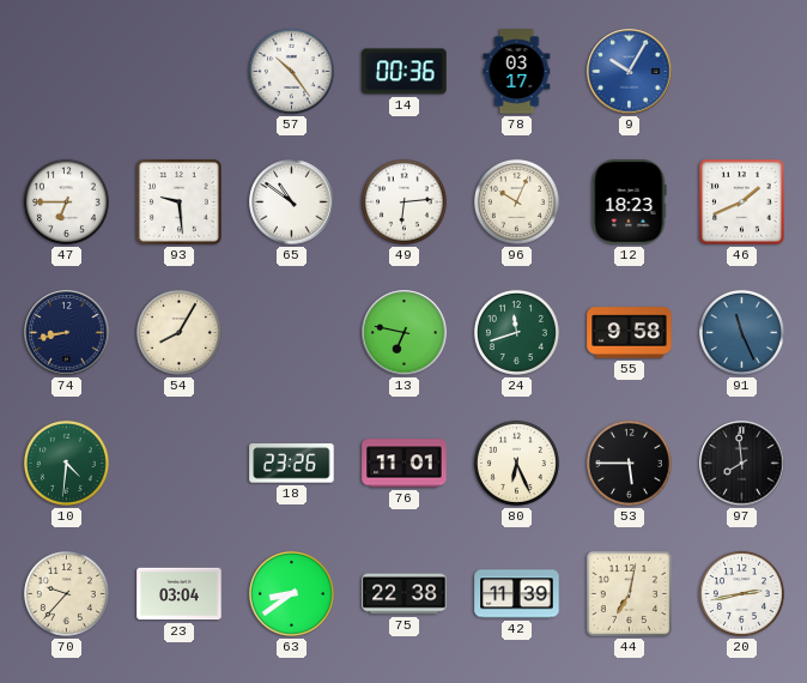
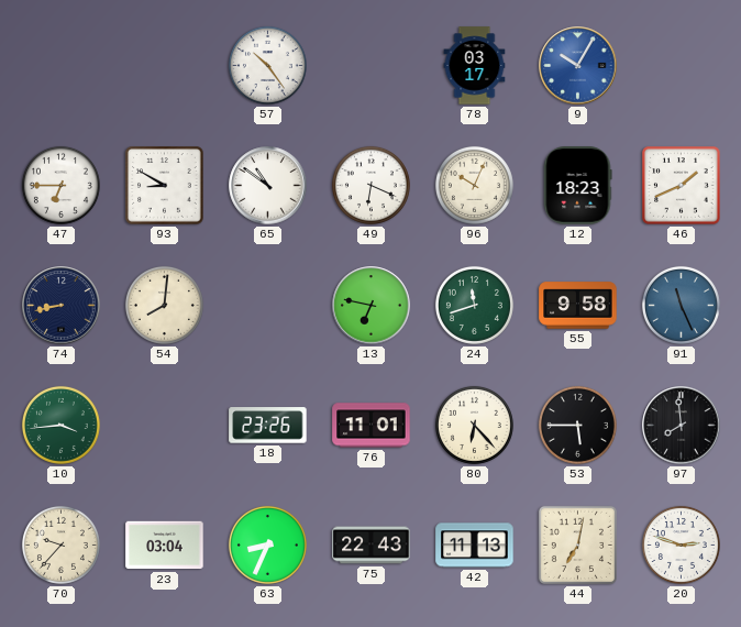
14: 00:36 -> none
93: 9:29 -> 8:50
49: 6:14 -> 6:19
54: 8:05 -> 8:01
10: 4:31 -> 3:44
80: 6:26 -> 6:23
63: 8:39 -> 8:34
75: 22:38 -> 22:43
42: 11:39 -> 11:13
20: 2:43 -> 2:48
